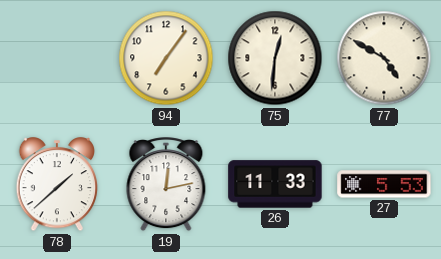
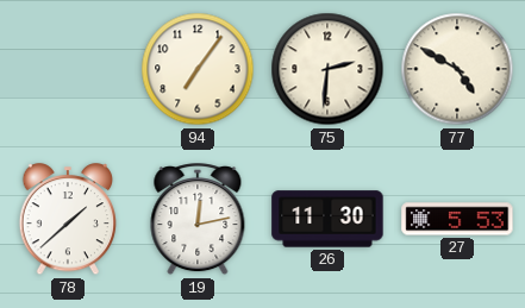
75: 12:31 -> 2:31
26: 11:33 -> 11:30
